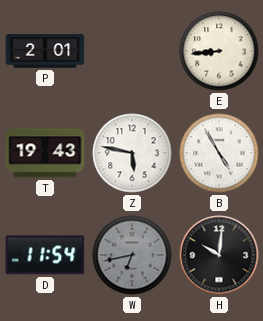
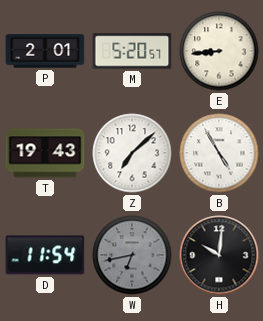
M: none -> 5:20
Z: 5:47 -> 7:08
